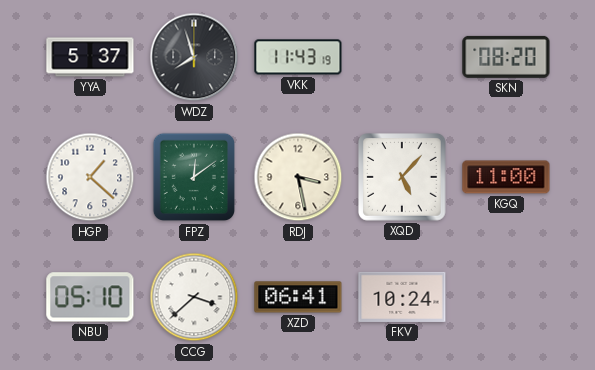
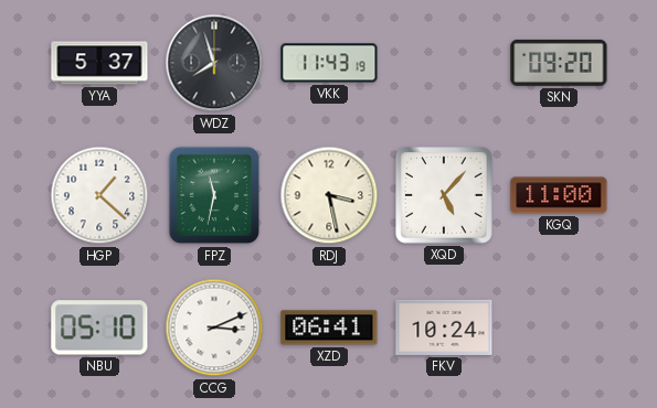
SKN: 08:20 -> 09:20
FPZ: 12:09 -> 11:32
CCG: 3:38 -> 3:11
